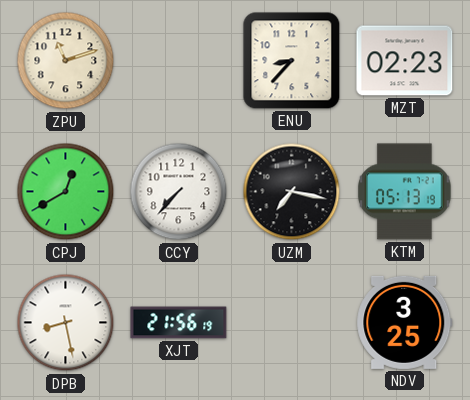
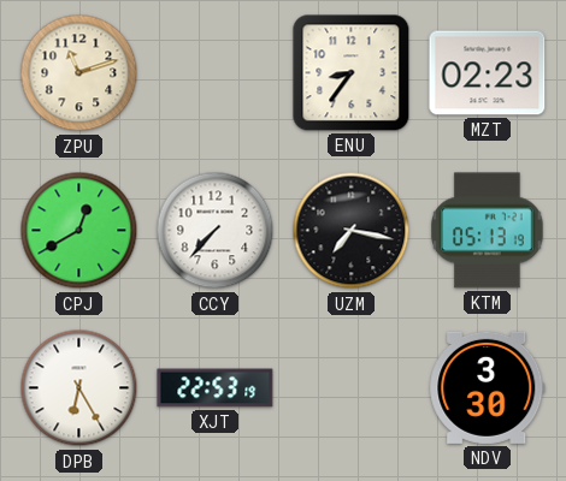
ENU: 8:37 -> 8:36
DPB: 8:28 -> 6:25
XJT: 21:56 -> 22:53
NDV: 3:25 -> 3:30
